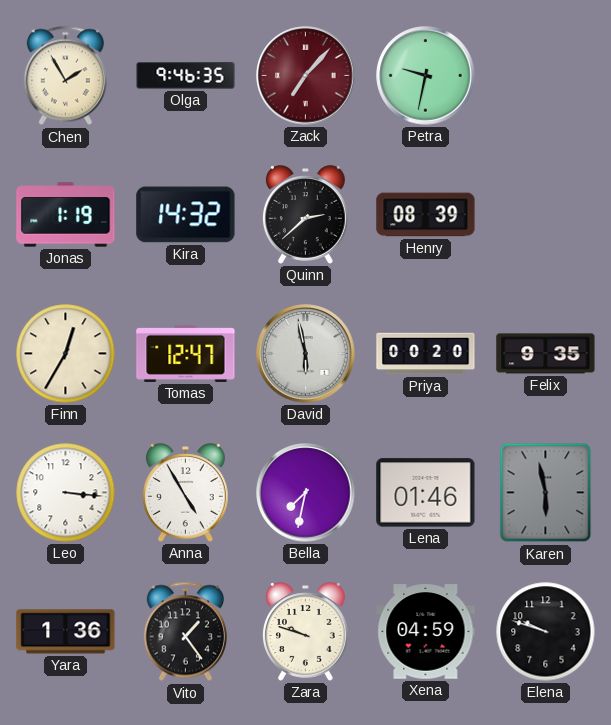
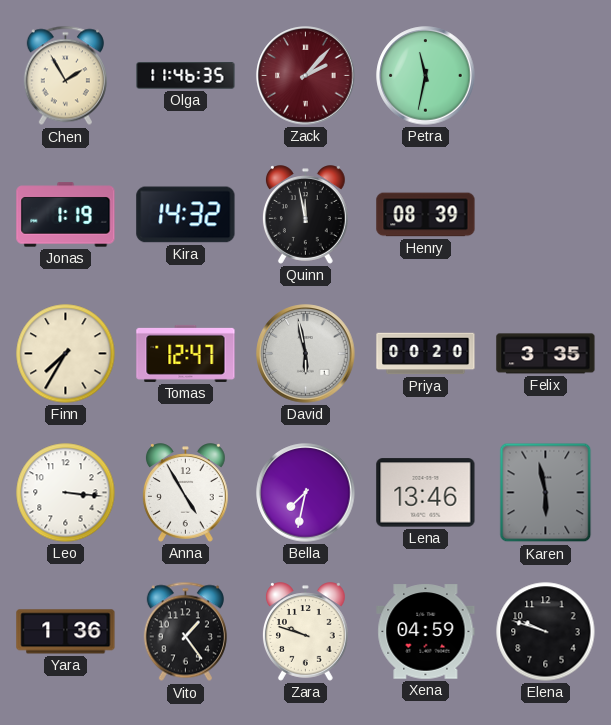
Olga: 9:46 -> 11:46
Zack: 7:07 -> 2:07
Petra: 9:32 -> 11:32
Quinn: 2:38 -> 11:58
Finn: 12:35 -> 7:35
Felix: 9:35 -> 3:35
Lena: 01:46 -> 13:46
